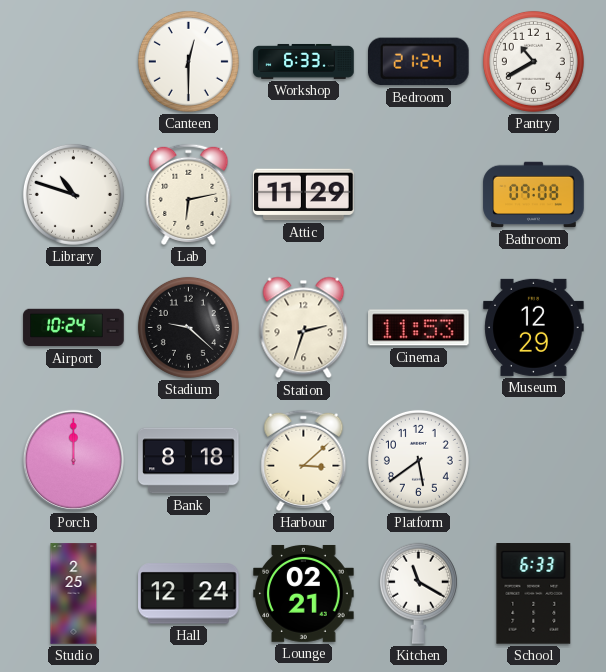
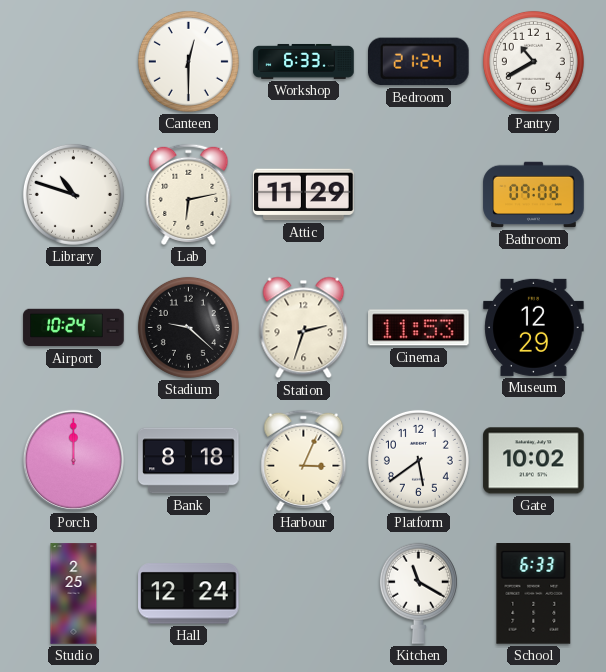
Harbour: 3:08 -> 3:04
Gate: none -> 10:02
Lounge: 02:21 -> none
